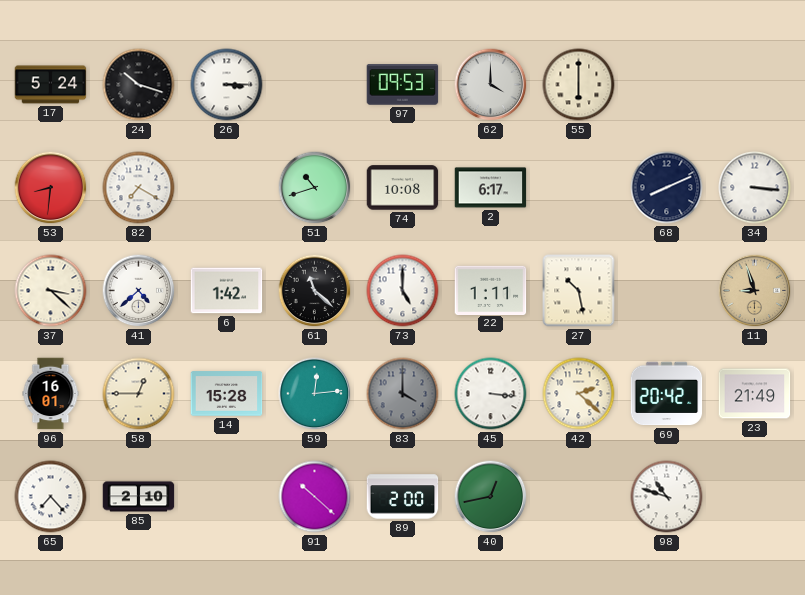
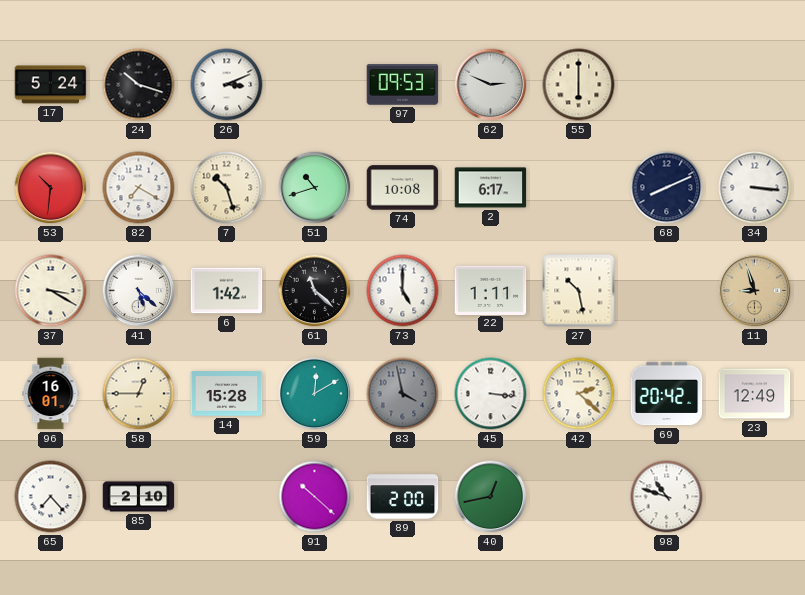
26: 3:15 -> 3:11
62: 4:00 -> 2:49
53: 8:31 -> 10:31
7: none -> 10:27
37: 3:22 -> 3:20
41: 4:38 -> 5:22
59: 12:14 -> 12:10
83: 4:00 -> 3:58
23: 21:49 -> 12:49
